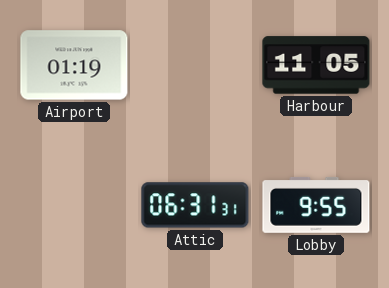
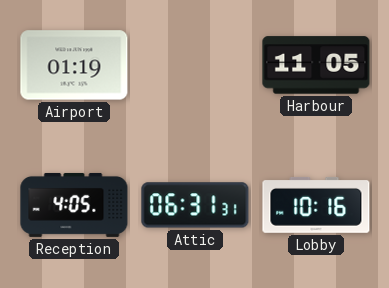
Reception: none -> 4:05
Lobby: 9:55 -> 10:16
